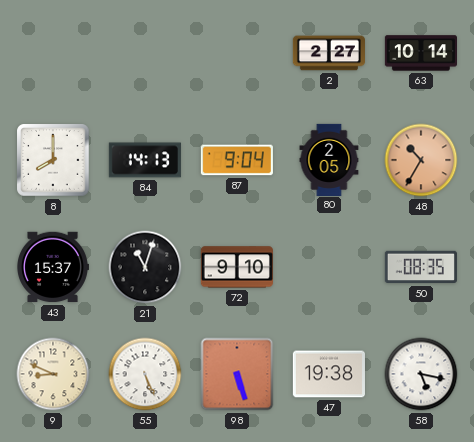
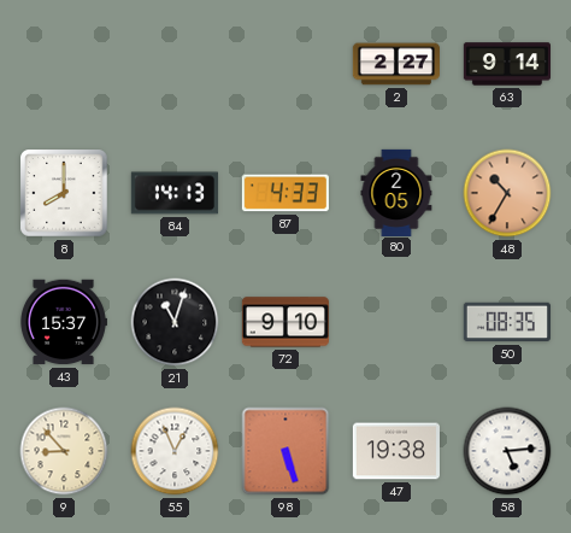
63: 10:14 -> 9:14
87: 9:04 -> 4:33
9: 8:49 -> 8:53
55: 5:26 -> 12:56
58: 5:17 -> 5:14
